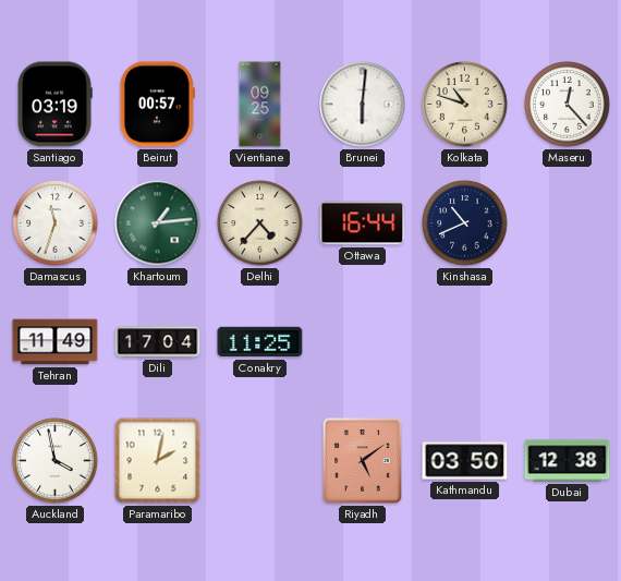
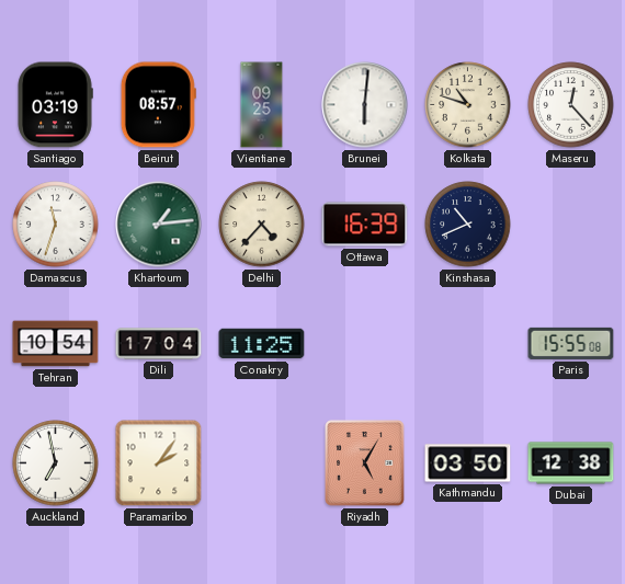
Beirut: 00:57 -> 08:57
Ottawa: 16:44 -> 16:39
Tehran: 11:49 -> 10:54
Paris: none -> 15:55
Auckland: 3:58 -> 6:58
Paramaribo: 2:02 -> 2:06
Riyadh: 5:09 -> 5:05
